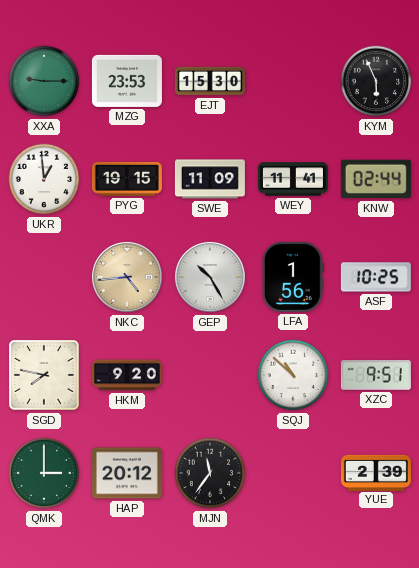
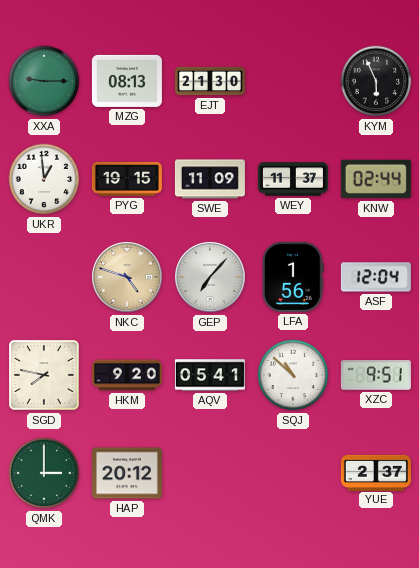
MZG: 23:53 -> 08:13
EJT: 15:30 -> 21:30
WEY: 11:41 -> 11:37
NKC: 4:44 -> 4:48
GEP: 10:25 -> 7:07
ASF: 10:25 -> 12:04
AQV: none -> 05:41
MJN: 11:36 -> none
YUE: 2:39 -> 2:37
